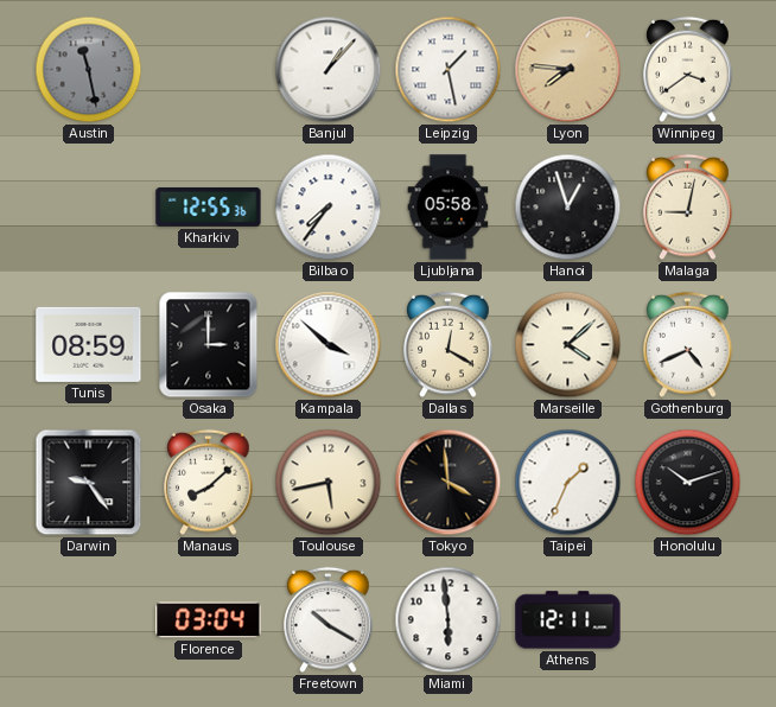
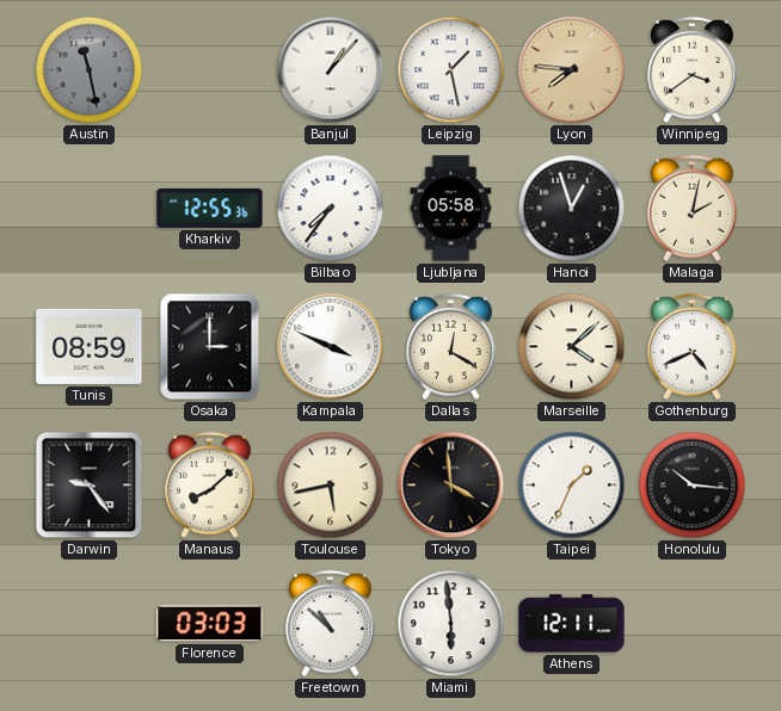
Malaga: 9:02 -> 2:02
Kampala: 3:52 -> 3:49
Honolulu: 10:12 -> 10:16
Florence: 03:04 -> 03:03
Freetown: 10:20 -> 10:52
